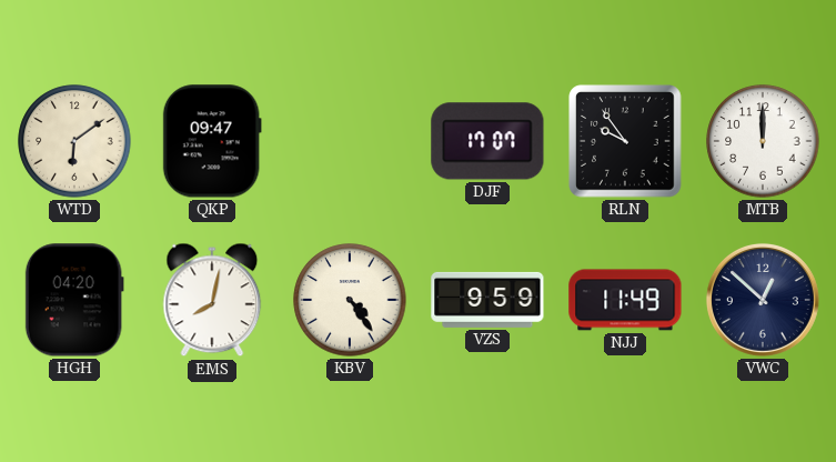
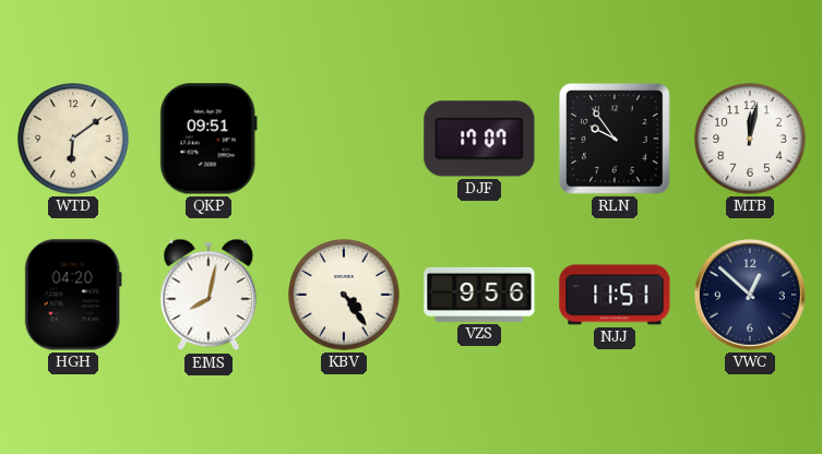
QKP: 09:47 -> 09:51
MTB: 12:00 -> 12:02
VZS: 9:59 -> 9:56
NJJ: 11:49 -> 11:51
